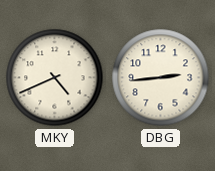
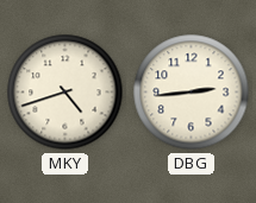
MKY: 4:41 -> 4:42
